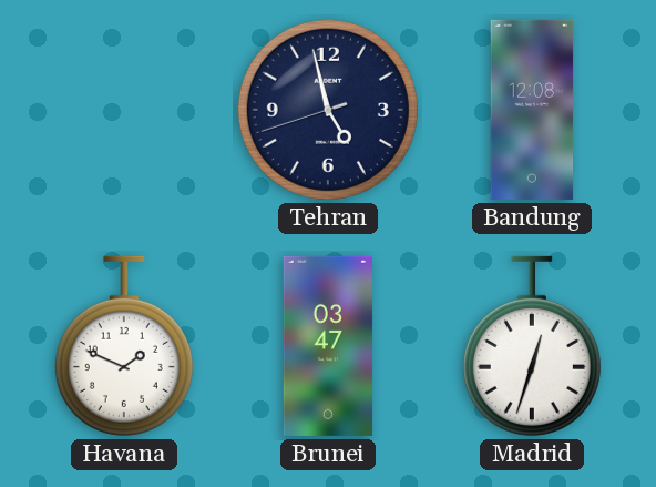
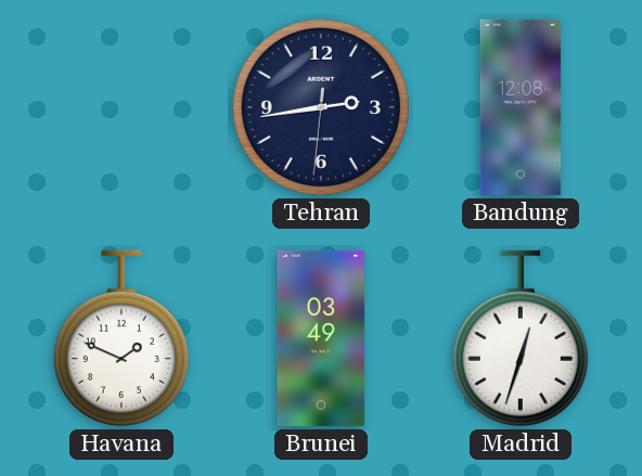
Tehran: 4:57 -> 2:43
Brunei: 03:47 -> 03:49
